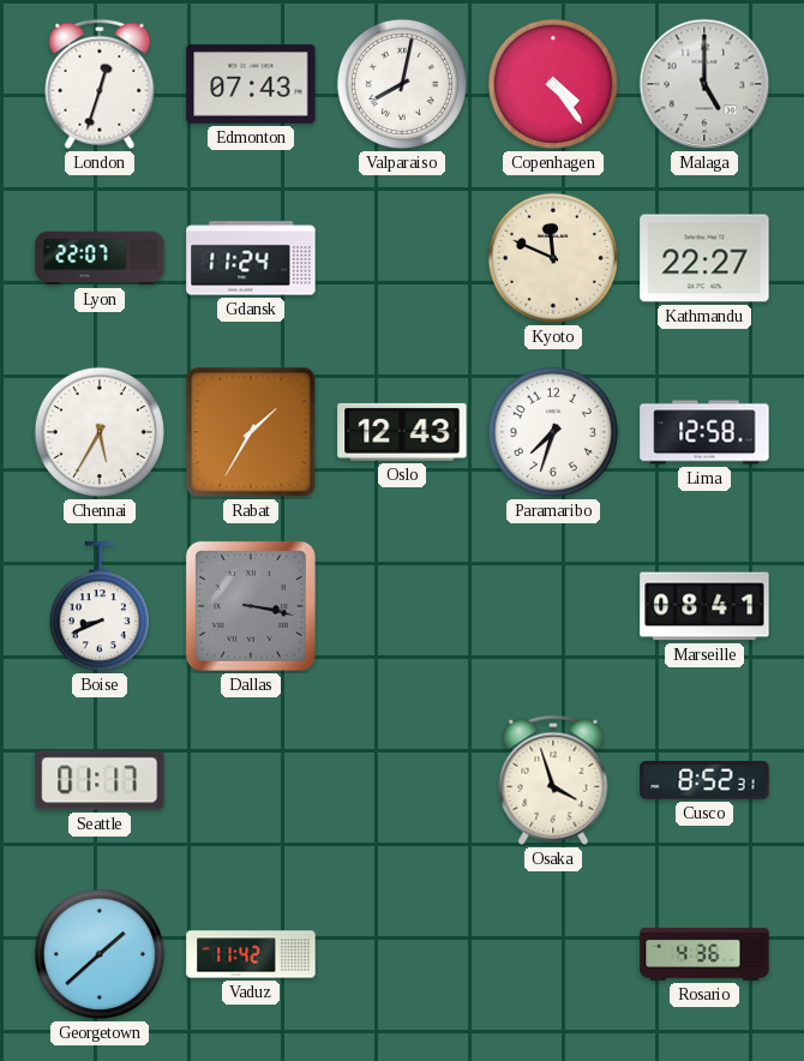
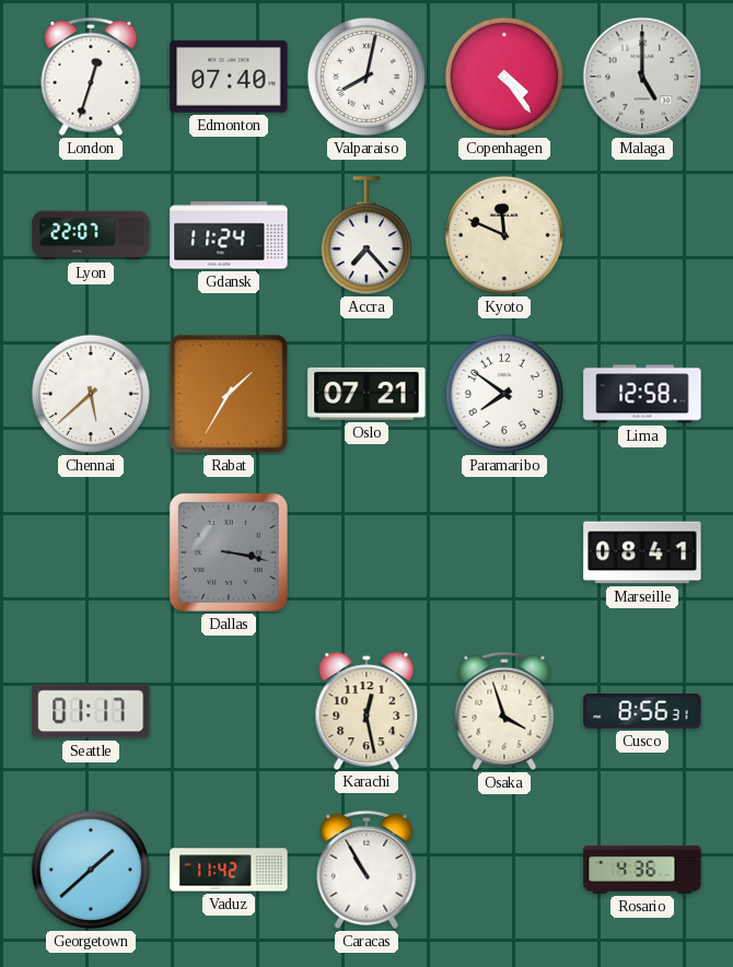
Edmonton: 07:43 -> 07:40
Accra: none -> 7:23
Kathmandu: 22:27 -> none
Chennai: 5:35 -> 5:38
Oslo: 12:43 -> 07:21
Paramaribo: 7:33 -> 7:51
Boise: 8:41 -> none
Karachi: none -> 12:28
Cusco: 8:52 -> 8:56
Caracas: none -> 10:55
